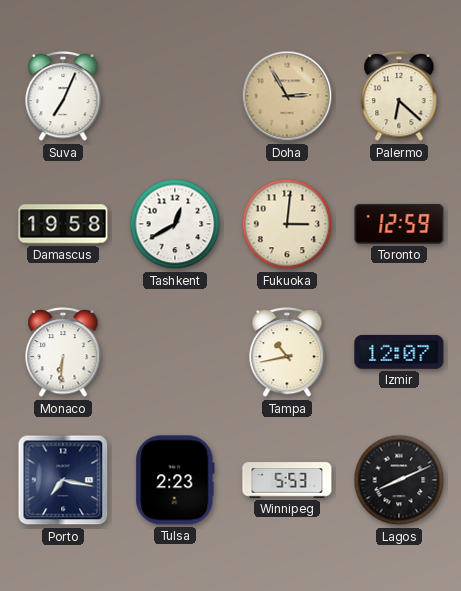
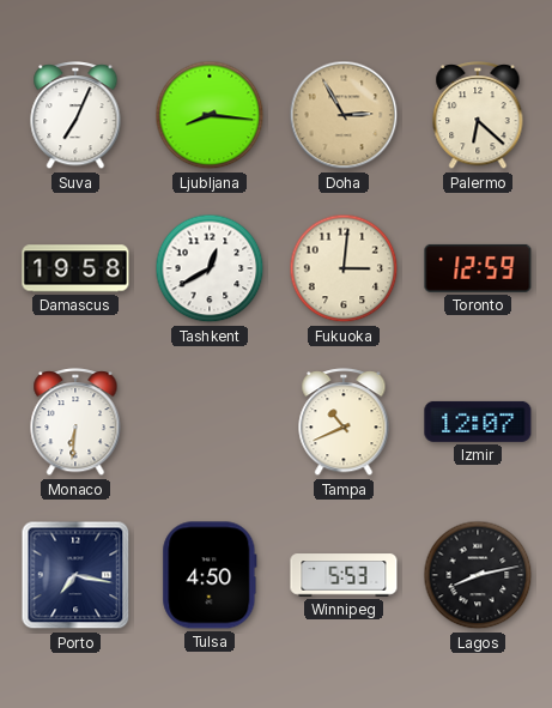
Ljubljana: none -> 8:16
Tampa: 10:43 -> 10:41
Tulsa: 2:23 -> 4:50
Lagos: 8:11 -> 8:13
